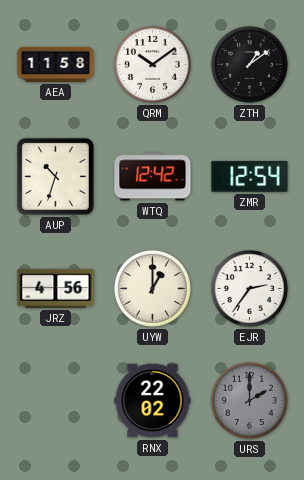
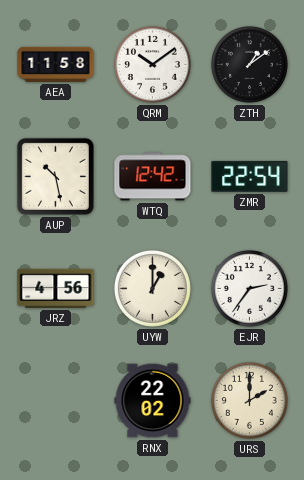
AUP: 10:33 -> 10:28
ZMR: 12:54 -> 22:54
URS dial: grey -> cream
